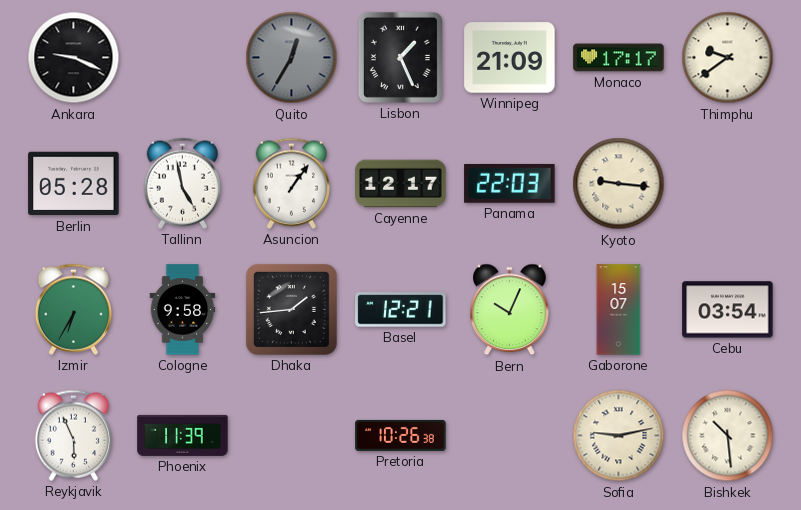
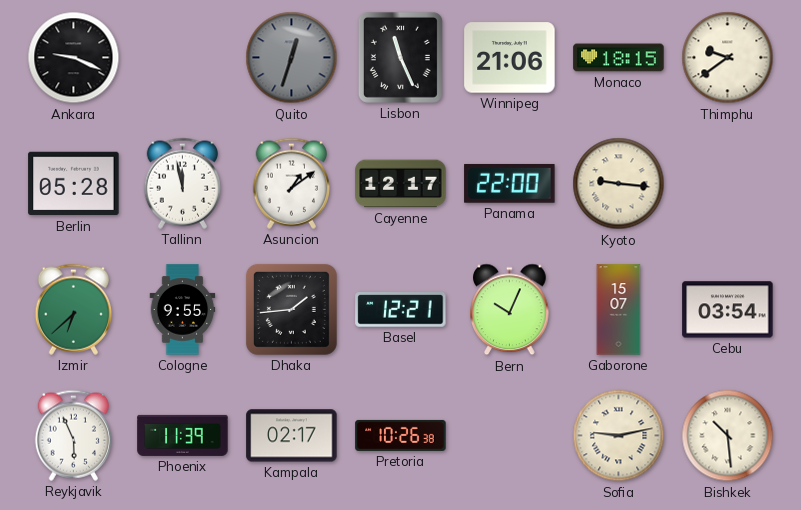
Quito: 12:35 -> 12:33
Lisbon: 1:26 -> 11:26
Winnipeg: 21:09 -> 21:06
Monaco: 17:17 -> 18:15
Tallinn: 4:58 -> 11:58
Asuncion: 1:06 -> 1:09
Panama: 22:03 -> 22:00
Izmir: 6:35 -> 6:38
Cologne: 9:58 -> 9:55
Kampala: none -> 02:17
